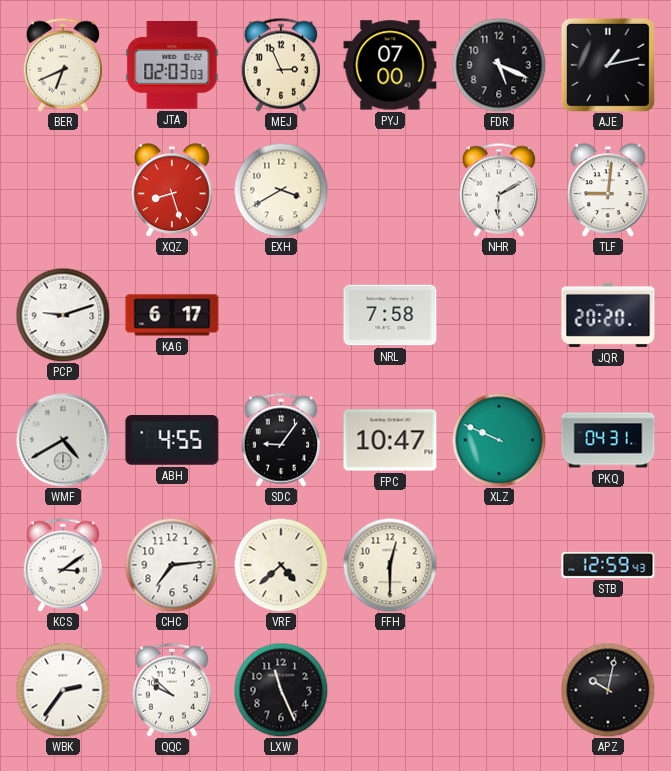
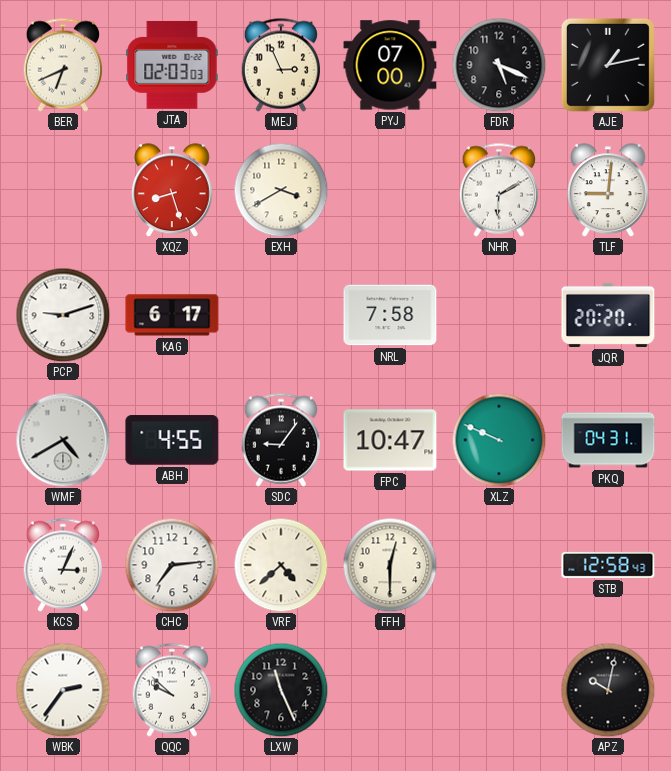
KCS: 3:09 -> 3:04
STB: 12:59 -> 12:58
